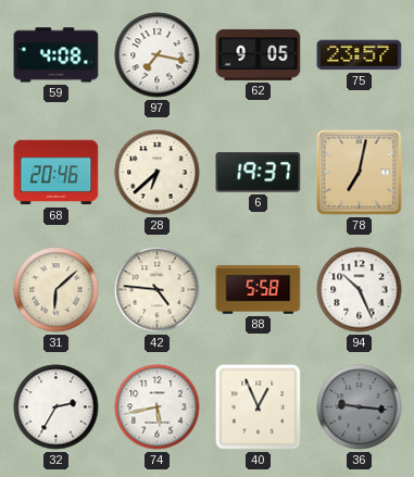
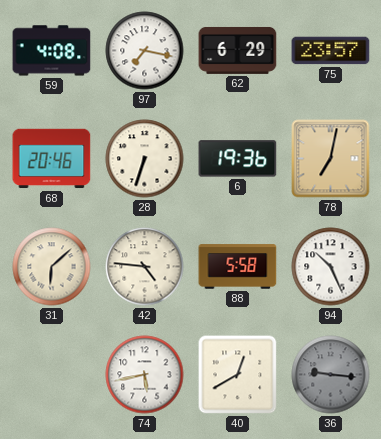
62: 9:05 -> 6:29
28: 6:38 -> 6:33
6: 19:37 -> 19:36
32: 2:35 -> none
40: 12:56 -> 12:40
